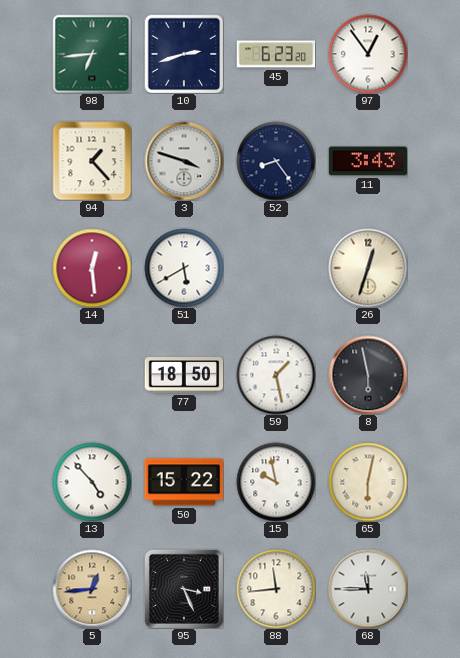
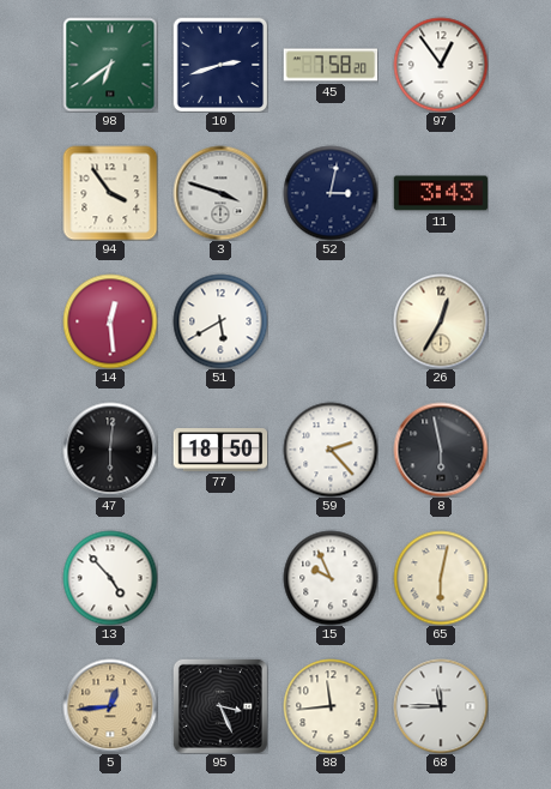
98: 6:44 -> 6:39
45: 6:23 -> 7:58
94: 1:23 -> 3:54
52: 8:24 -> 3:02
26: 12:33 -> 12:35
47: none -> 6:01
59: 1:28 -> 2:23
50: 15:22 -> none
15: 9:58 -> 9:56
